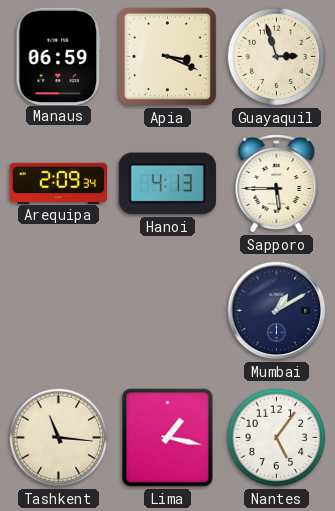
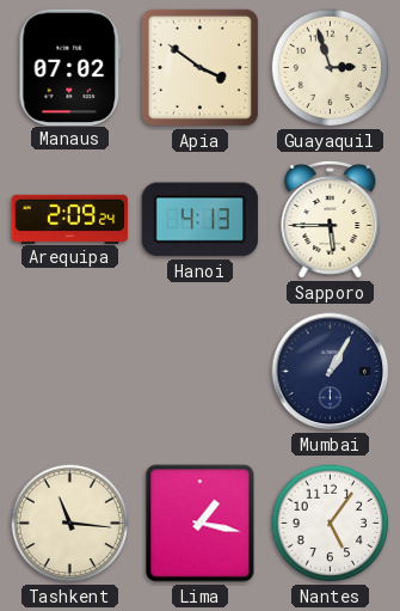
Manaus: 06:59 -> 07:02
Apia: 3:19 -> 3:51
Arequipa: 2:09:34 -> 2:09:24
Mumbai: 1:10 -> 1:05
